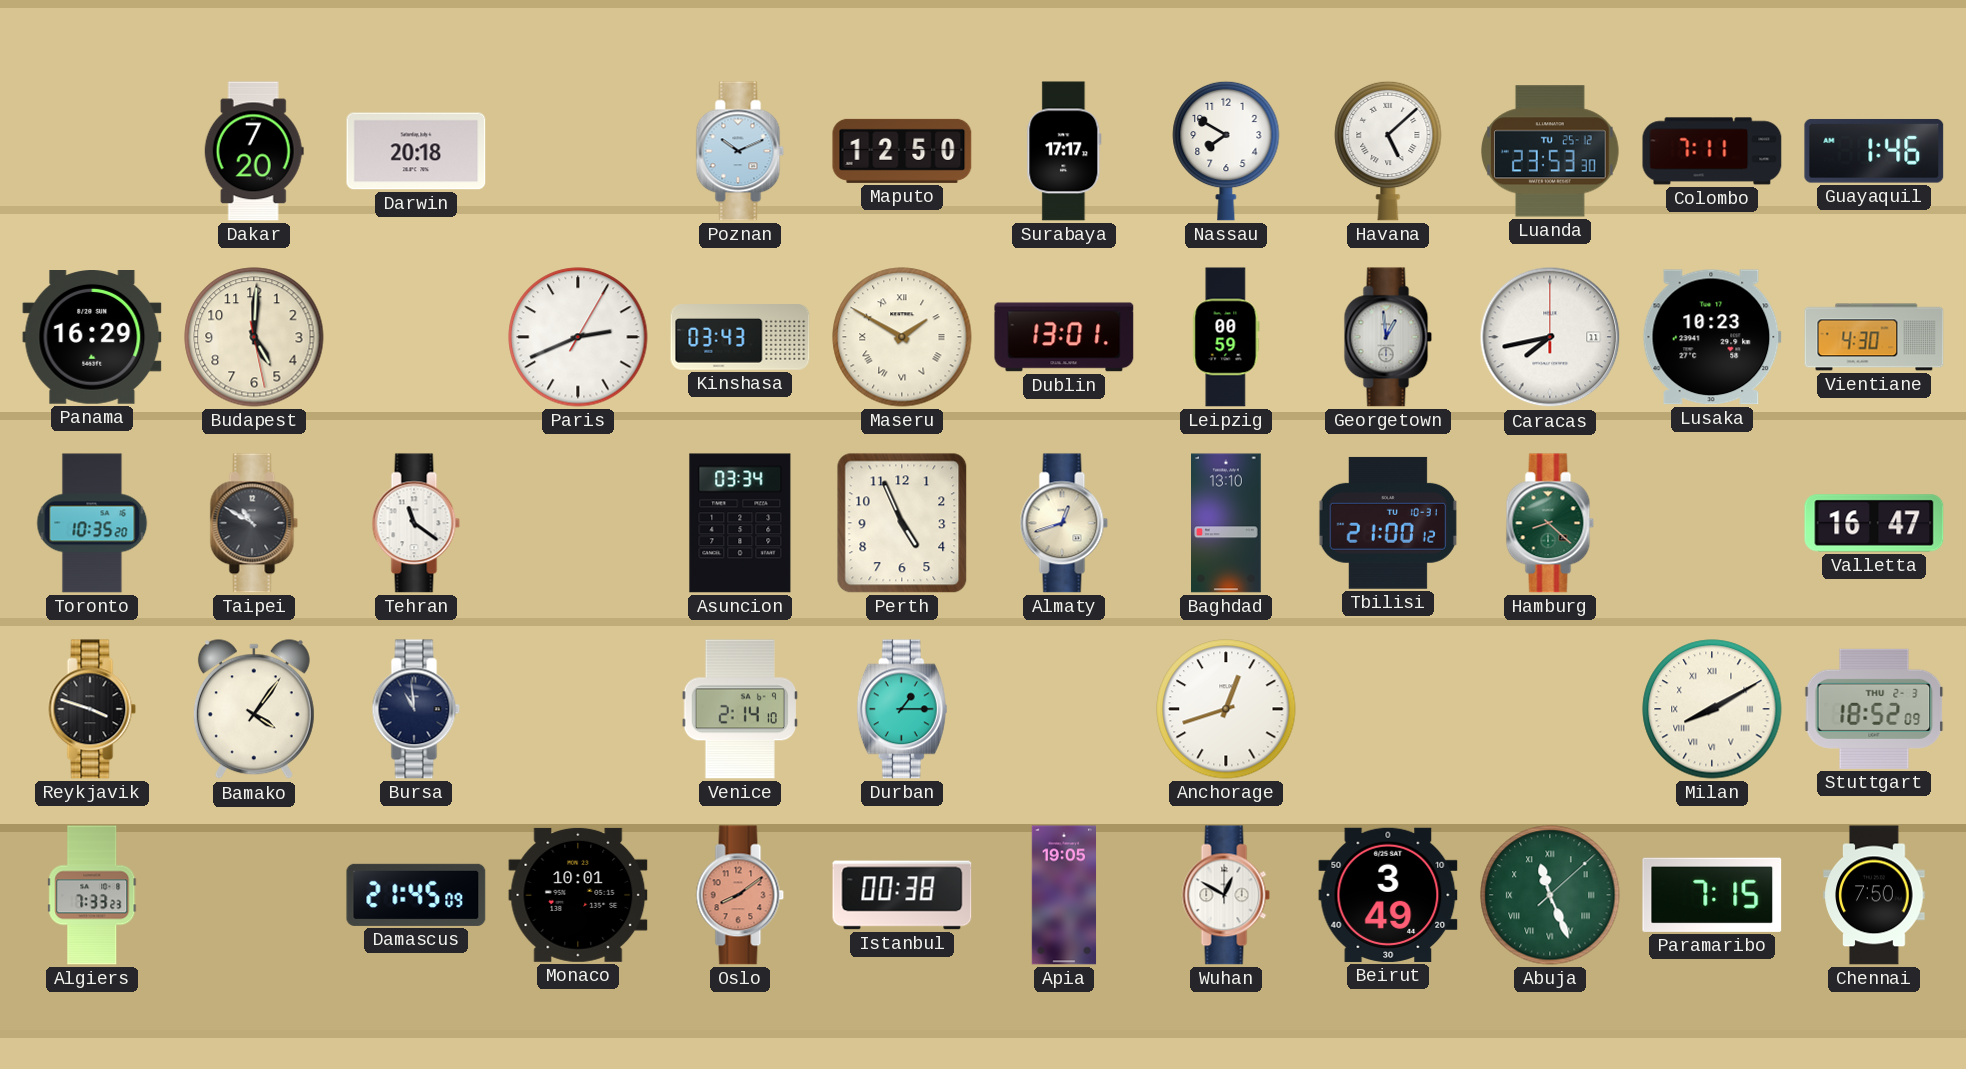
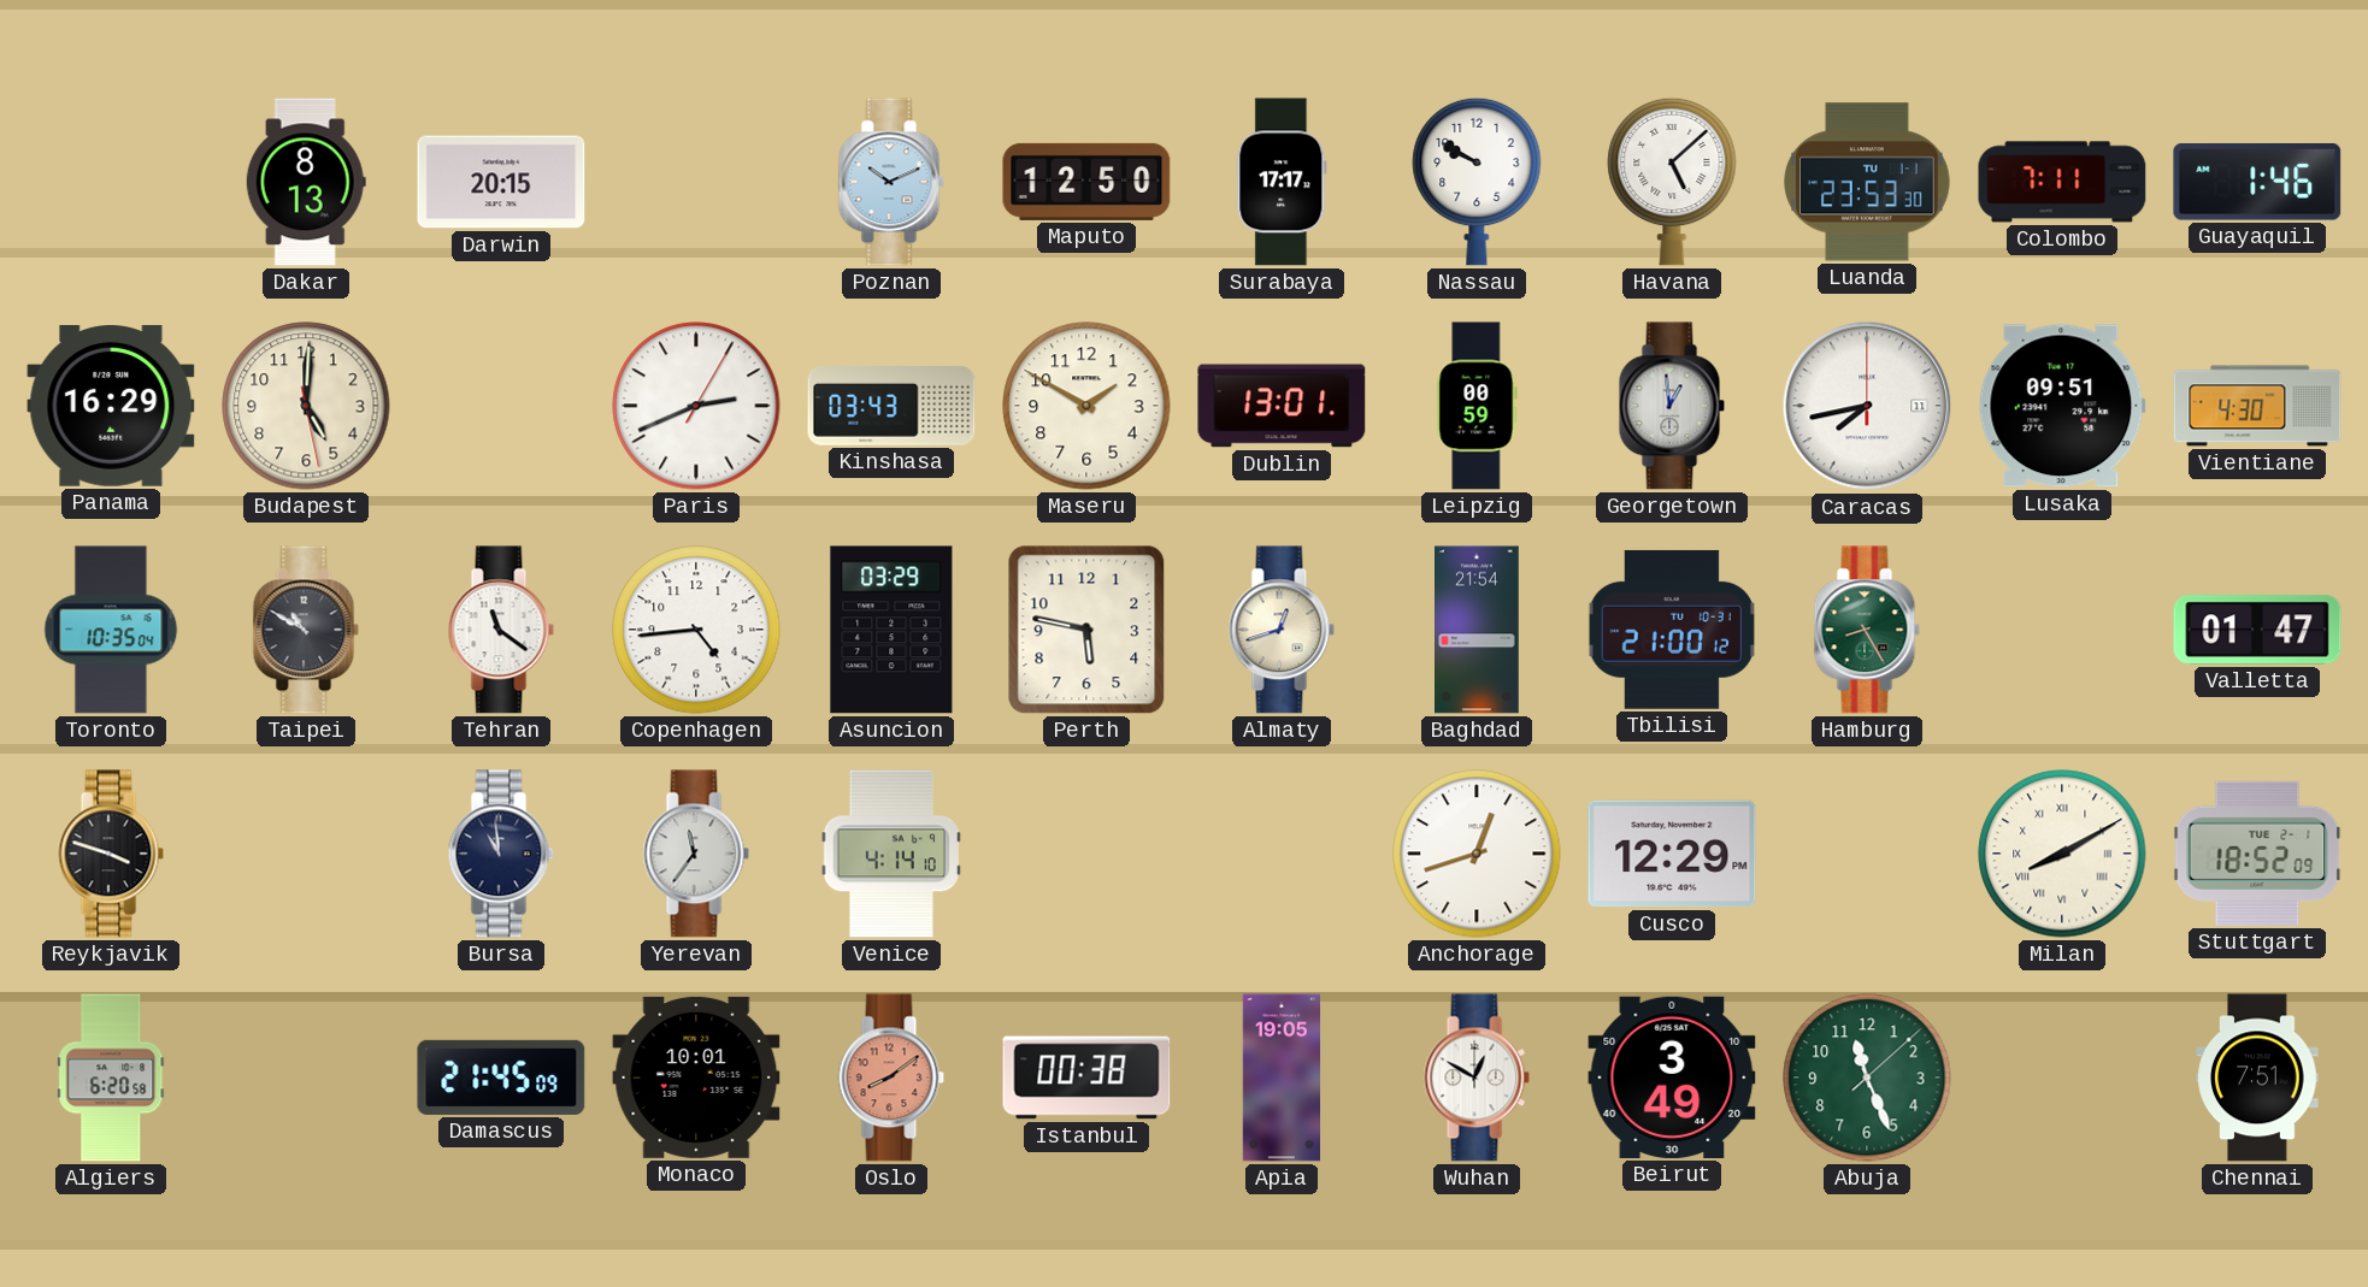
Dakar: 7:20 -> 8:13
Darwin: 20:18 -> 20:15
Nassau: 7:50 -> 9:50
Luanda date: TU 25-12 -> TU 1-1
Maseru numerals: Roman -> Arabic
Lusaka: 10:23 -> 09:51
Toronto: 10:35:20 -> 10:35:04
Copenhagen: none -> 4:44
Asuncion: 03:34 -> 03:29
Perth: 4:56 -> 5:47
Baghdad: 13:10 -> 21:54
Hamburg: 8:22 -> 8:25
Valletta: 16:47 -> 01:47
Bamako: 4:06 -> none
Yerevan: none -> 11:36
Venice: 2:14 -> 4:14
Durban: 1:15 -> none
Cusco: none -> 12:29
Stuttgart date: THU 2-3 -> TUE 2-1
Algiers: 7:33 -> 6:20
Abuja numerals: Roman -> Arabic
Paramaribo: 7:15 -> none
Chennai: 7:50 -> 7:51
